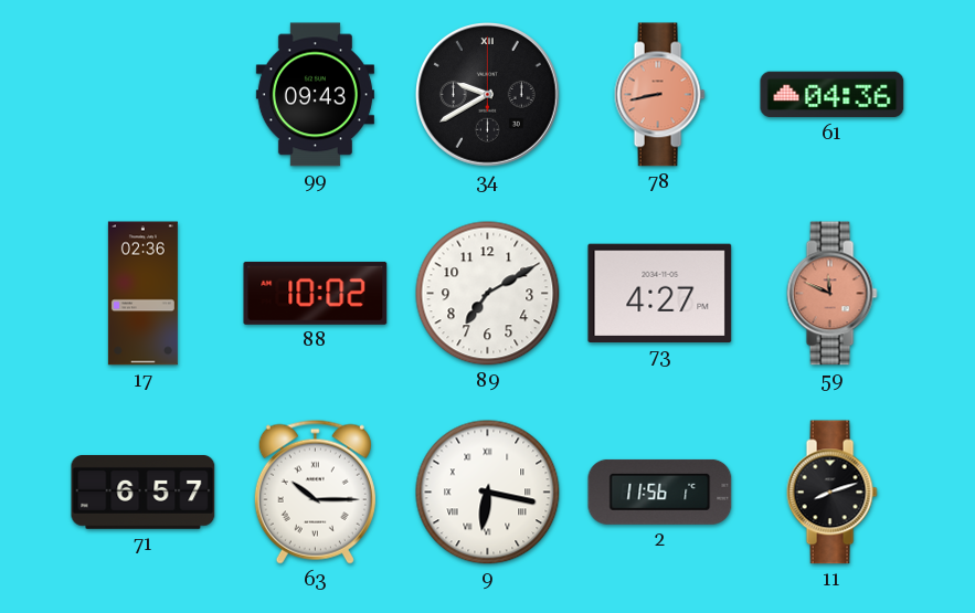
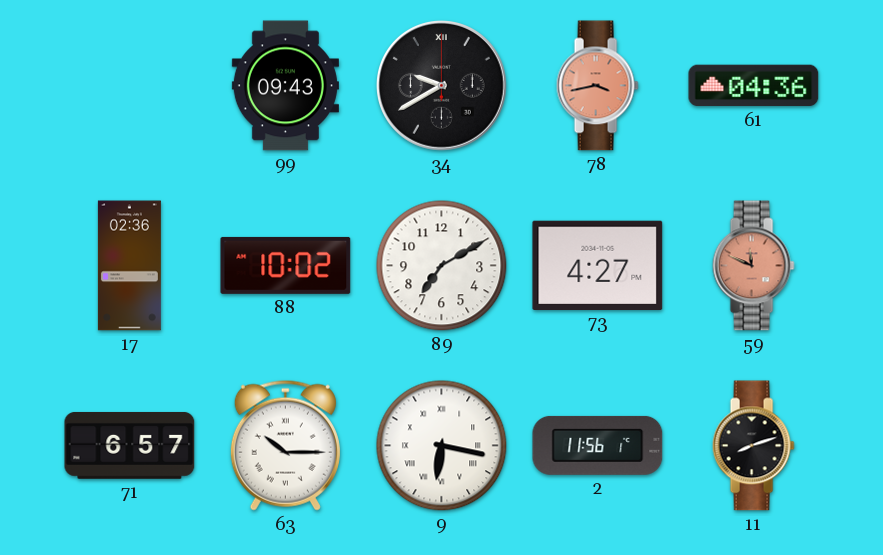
78: 8:43 -> 3:43
